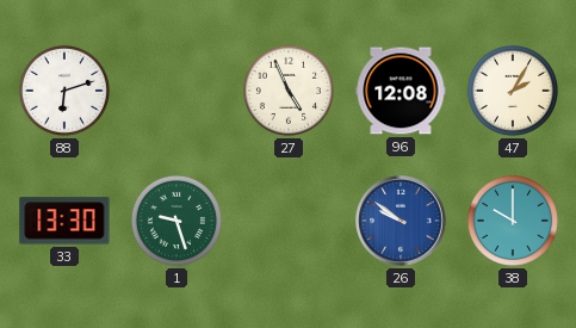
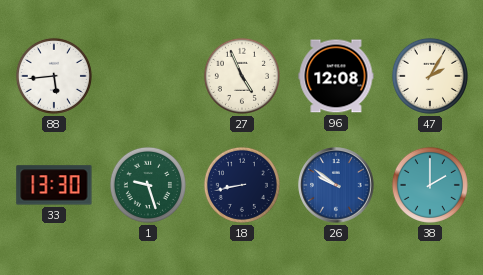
88: 6:12 -> 5:44
18: none -> 8:43
38: 10:00 -> 2:00
